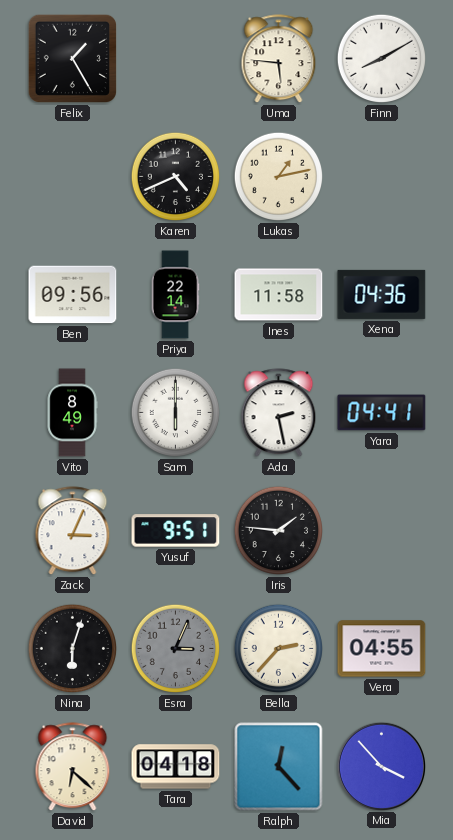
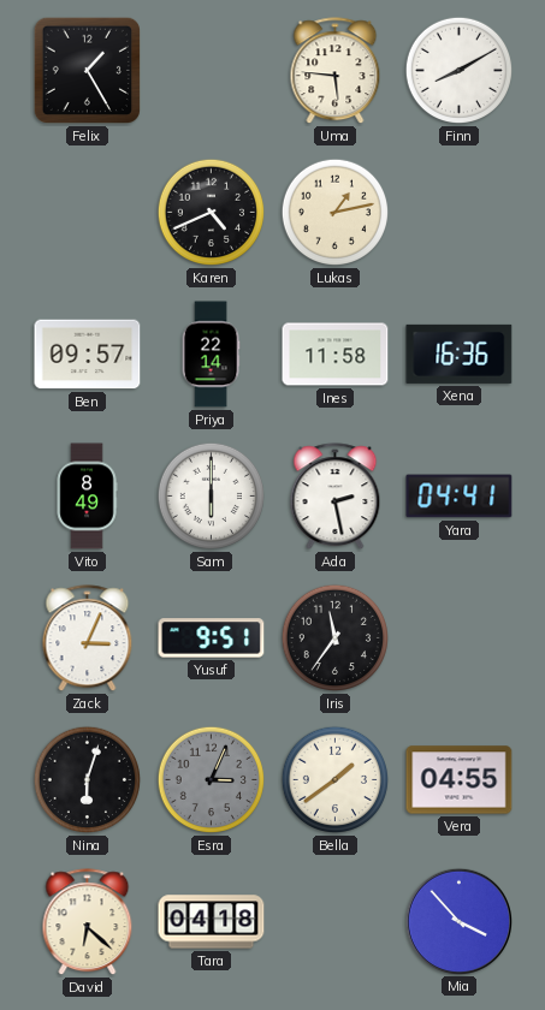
Ben: 09:56 -> 09:57
Xena: 04:36 -> 16:36
Iris: 1:46 -> 11:36
Bella: 2:37 -> 1:39
Ralph: 12:23 -> none
